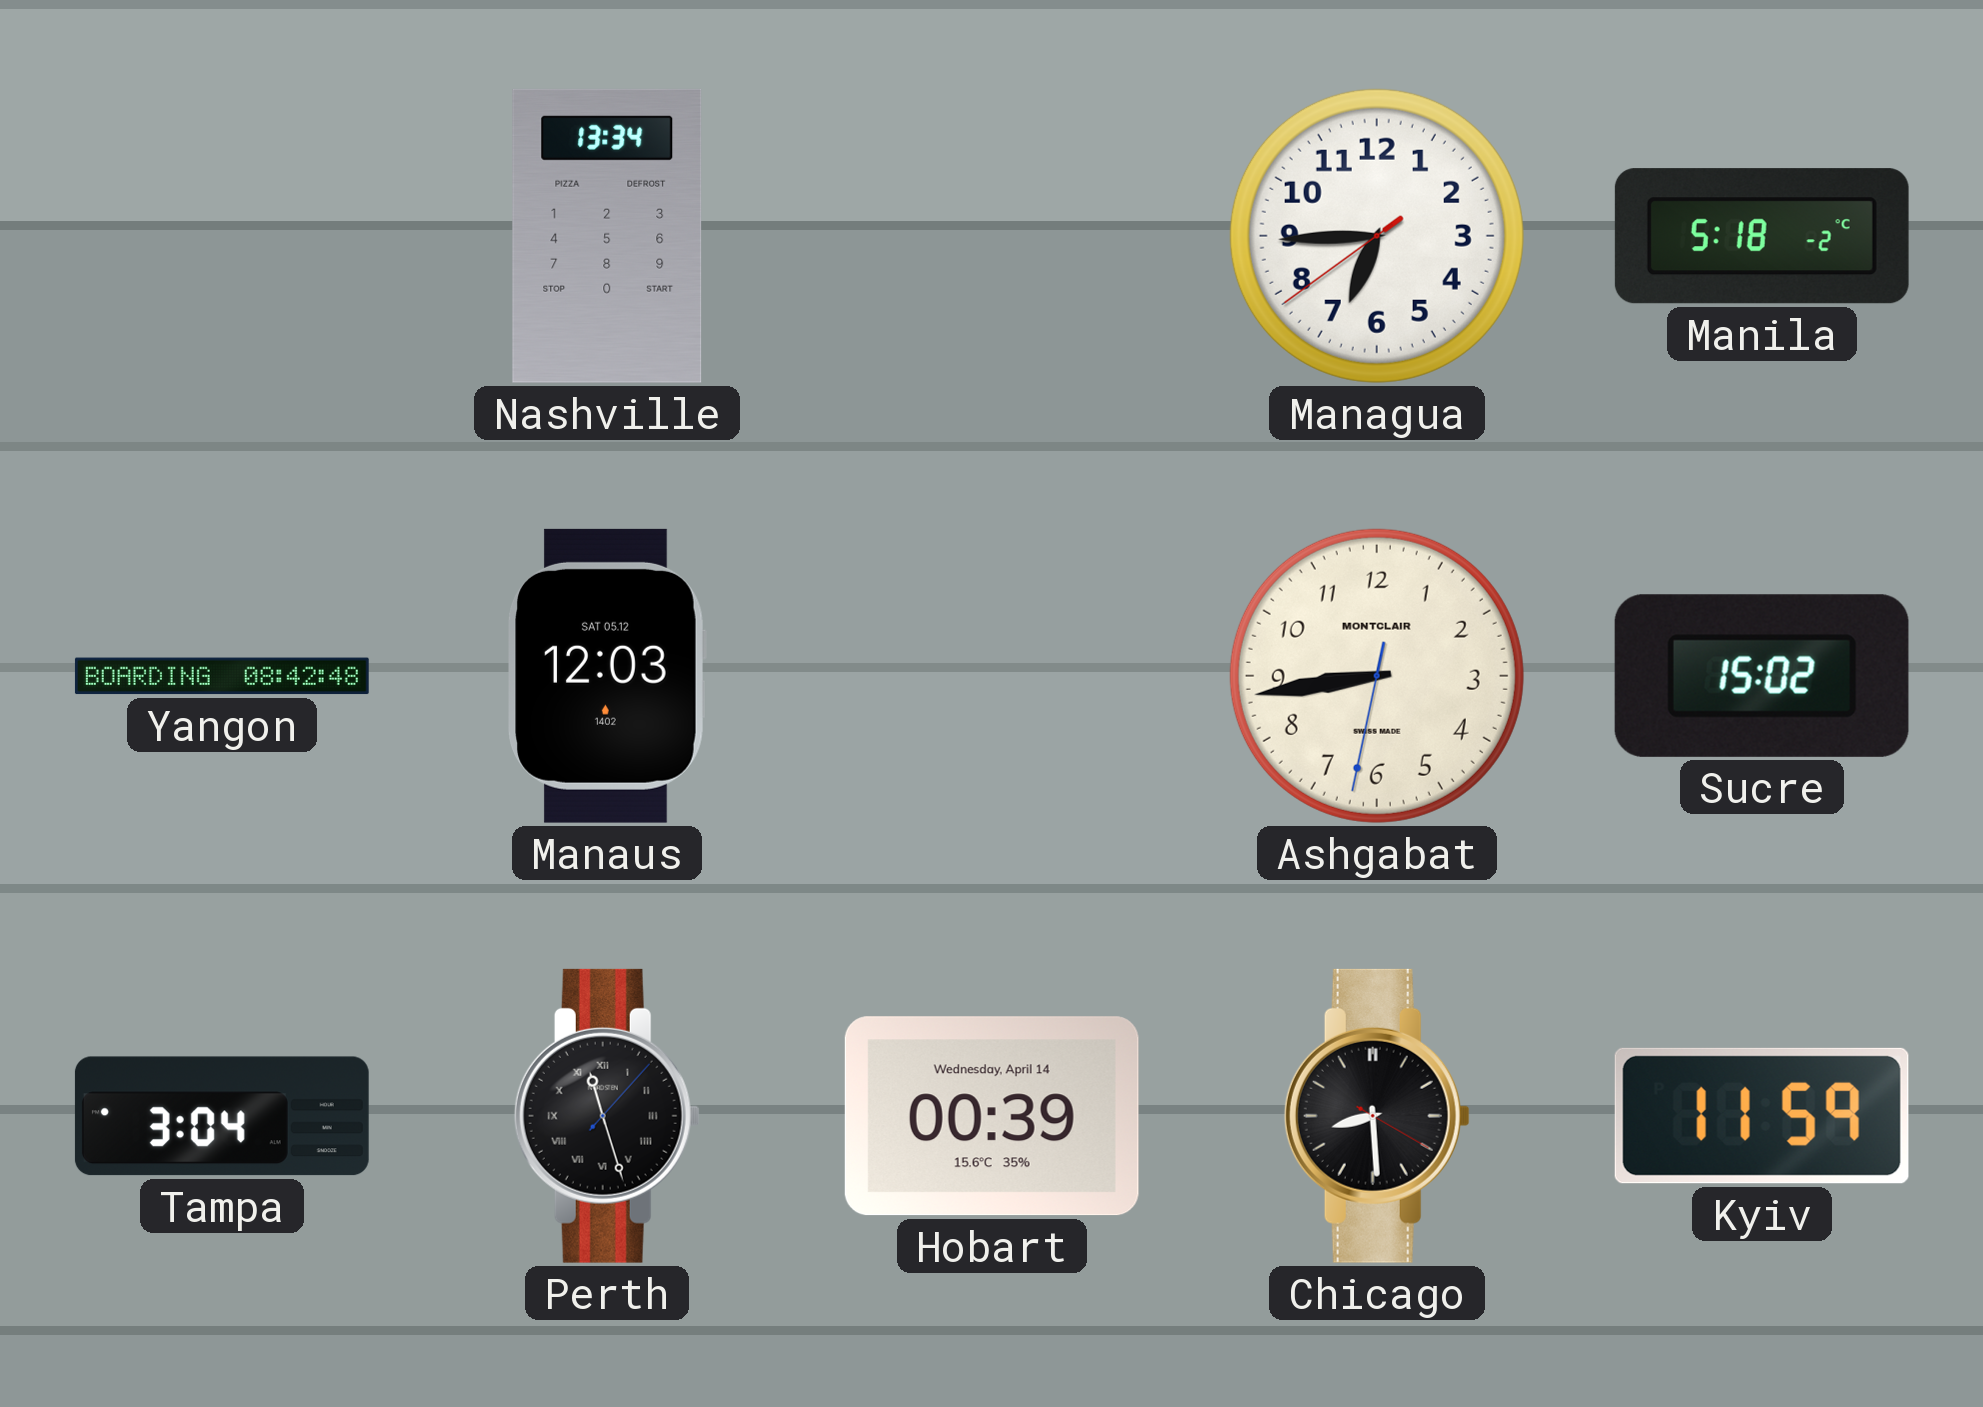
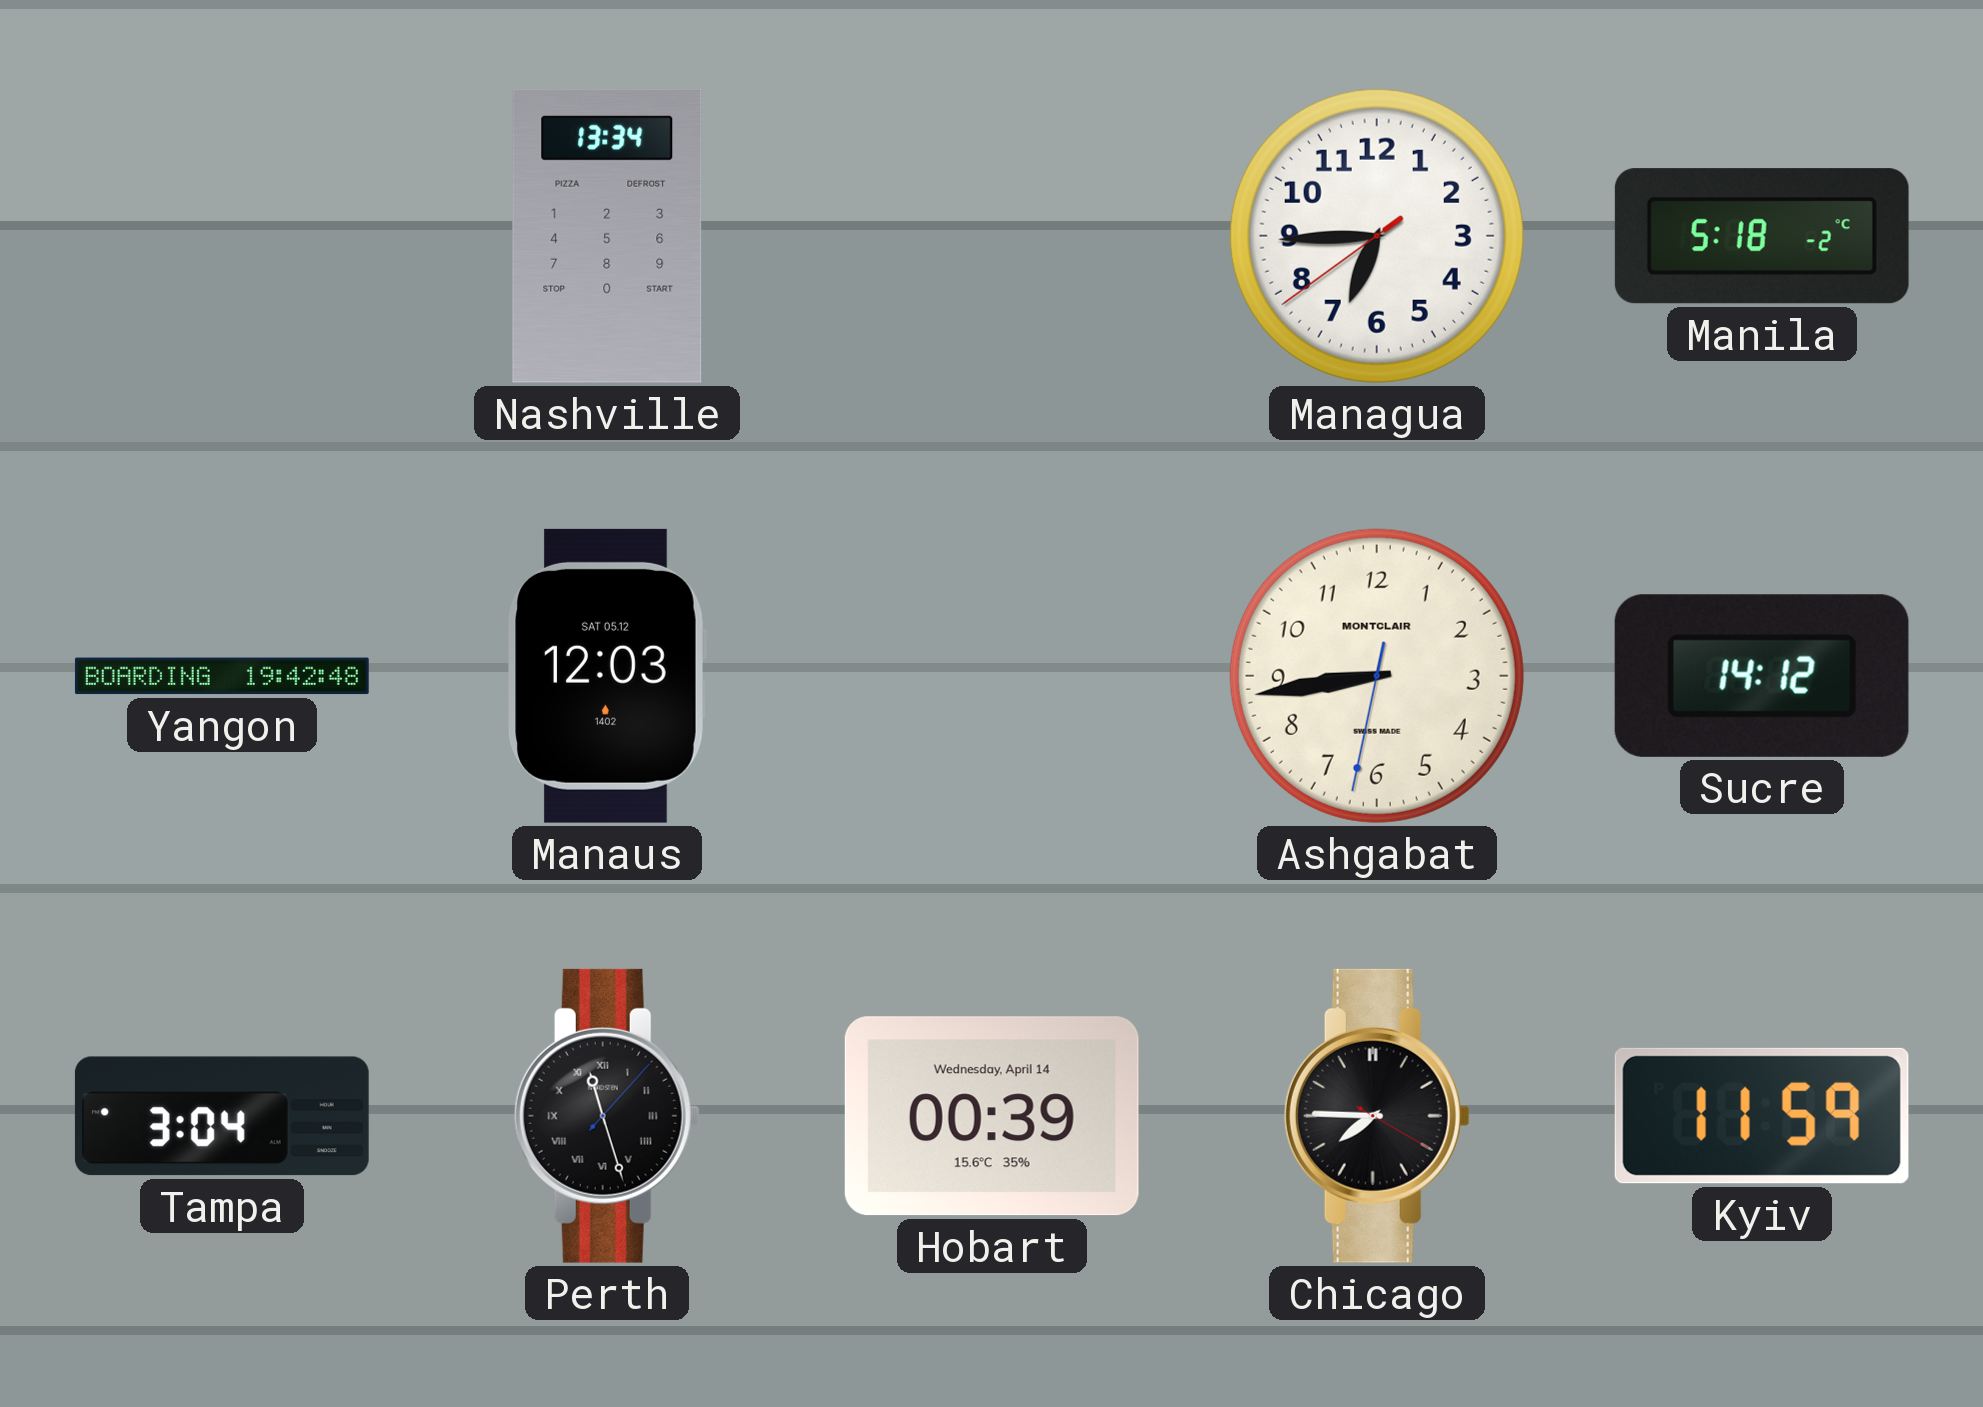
Yangon: 08:42 -> 19:42
Sucre: 15:02 -> 14:12
Chicago: 8:29 -> 7:45
